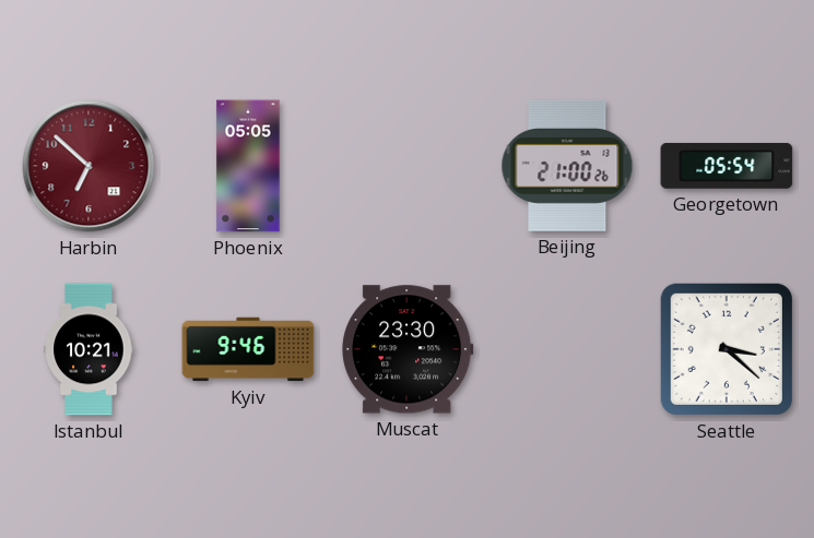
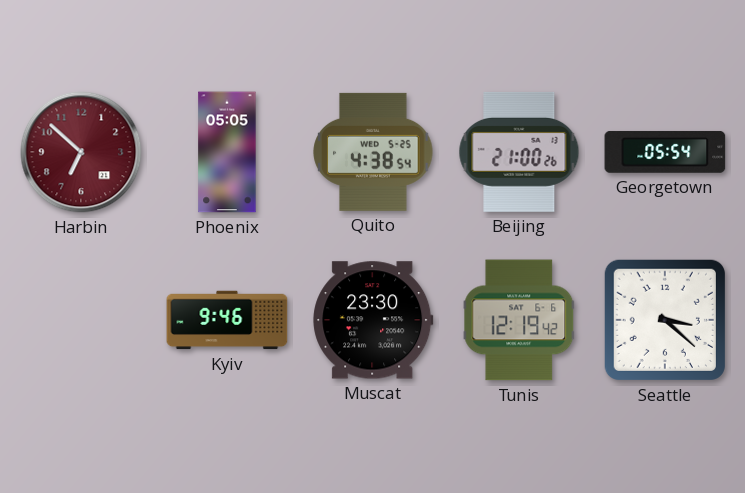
Quito: none -> 4:38
Istanbul: 10:21 -> none
Tunis: none -> 12:19
